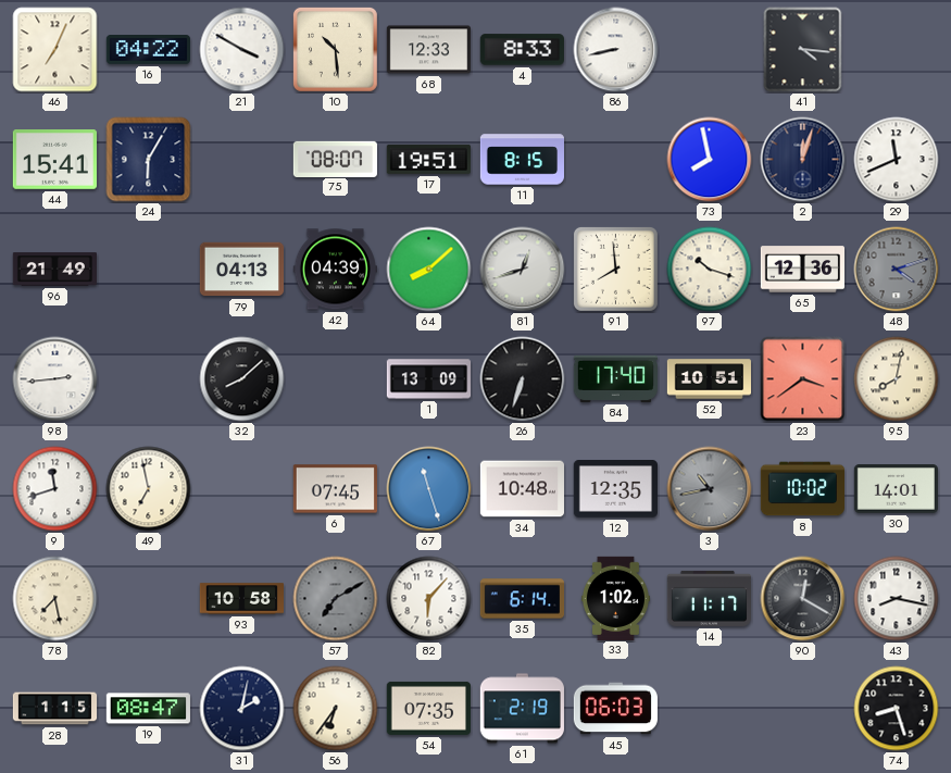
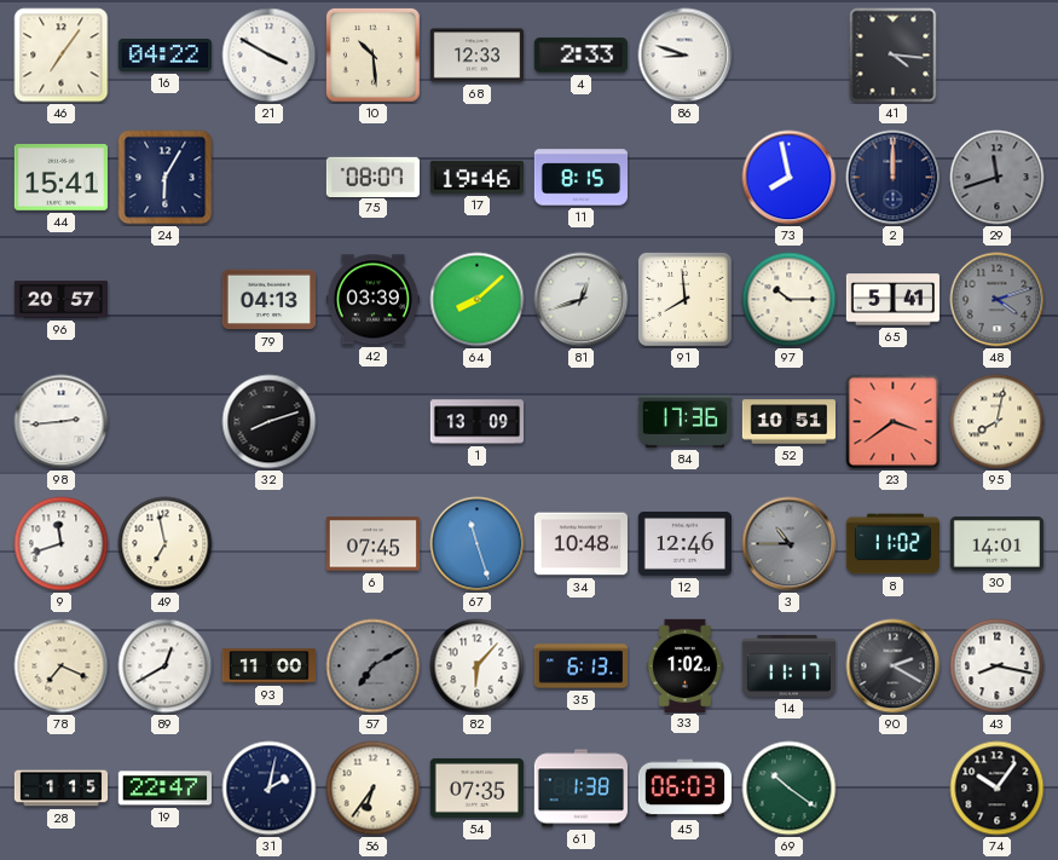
46: 7:04 -> 7:06
4: 8:33 -> 2:33
86: 8:43 -> 8:48
17: 19:51 -> 19:46
2: 12:03 -> 12:00
29: 11:41 -> 11:42
29 dial: white -> grey
96: 21:49 -> 20:57
42: 04:39 -> 03:39
97: 10:18 -> 10:15
65: 12:36 -> 5:41
32: 8:08 -> 8:12
26: 6:33 -> none
84: 17:40 -> 17:36
12: 12:35 -> 12:46
3: 10:43 -> 10:45
8: 10:02 -> 11:02
78: 7:28 -> 7:19
89: none -> 12:40
93: 10:58 -> 11:00
35: 6:14 -> 6:13
90: 12:20 -> 2:20
19: 08:47 -> 22:47
61: 2:19 -> 1:38
69: none -> 10:21
74: 8:27 -> 10:06
